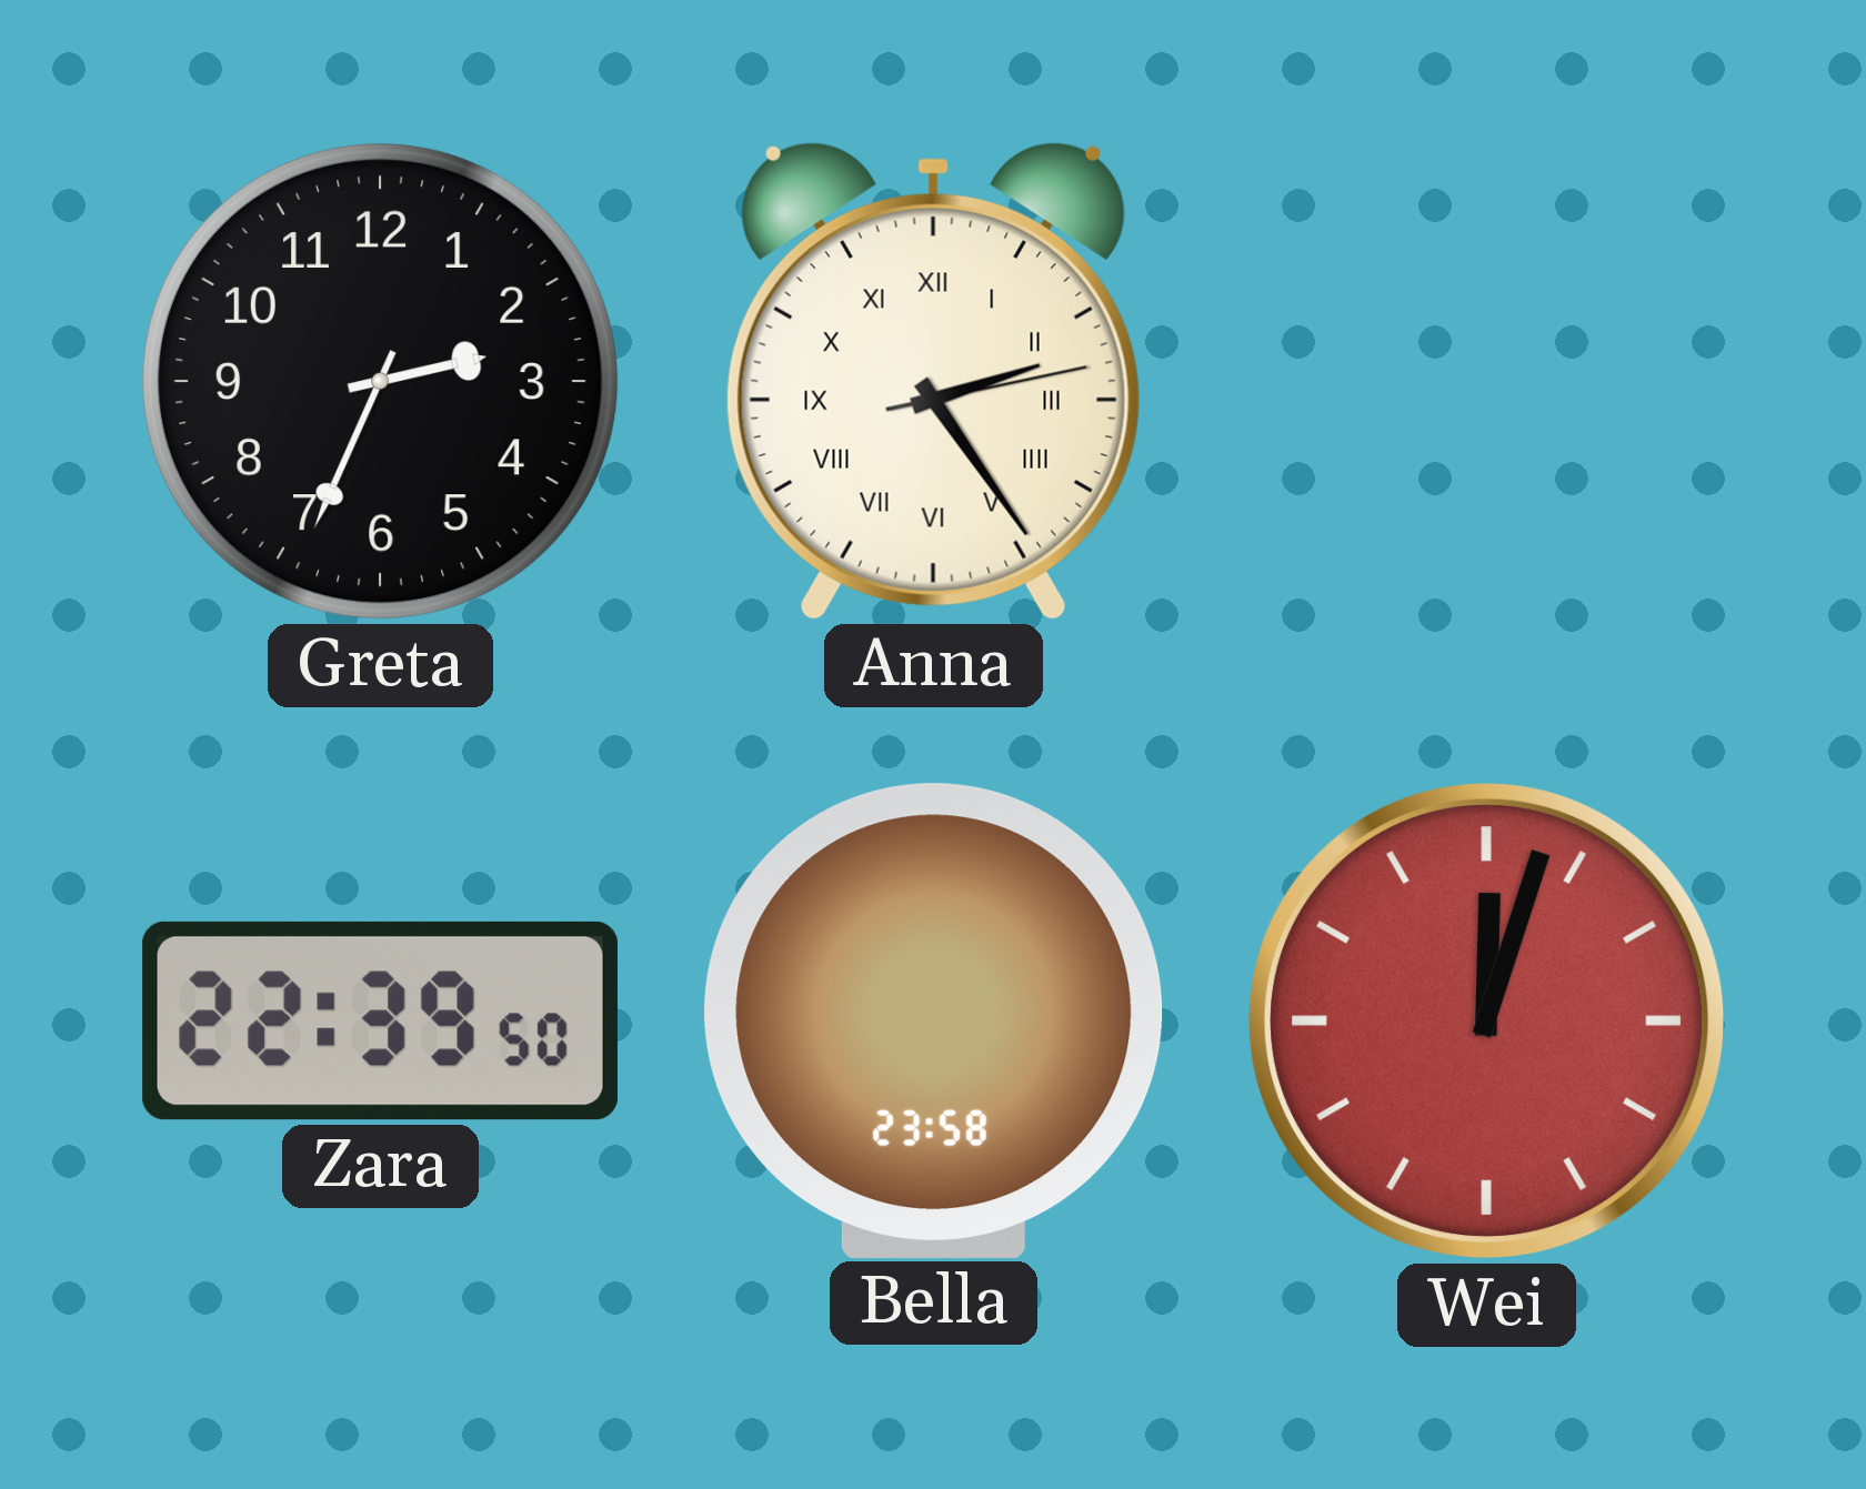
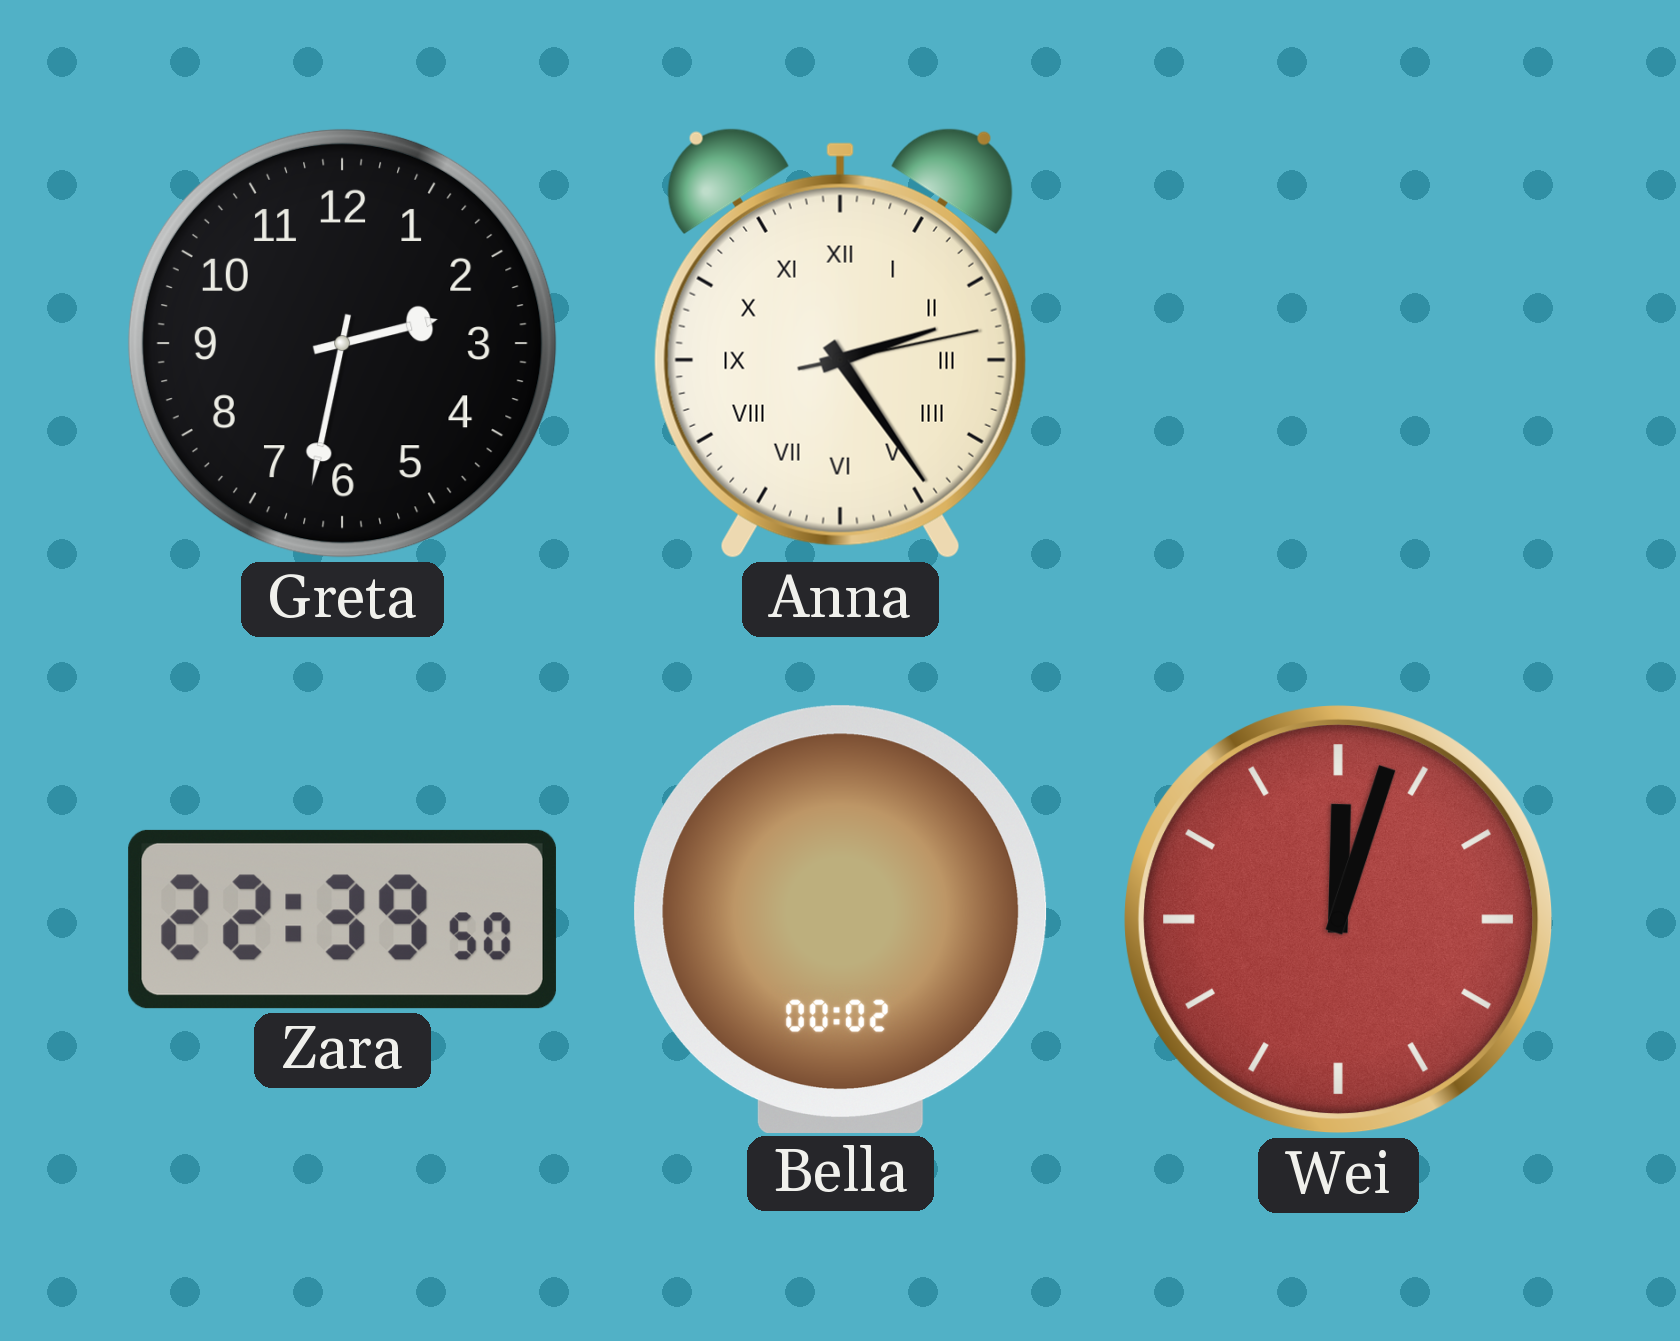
Greta: 2:34 -> 2:32
Bella: 23:58 -> 00:02
